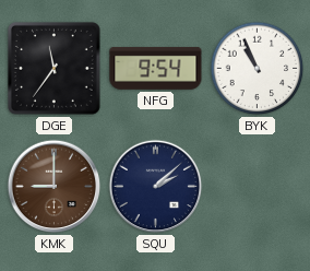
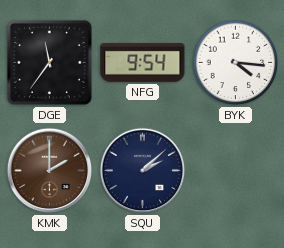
BYK: 10:56 -> 4:16
KMK: 9:00 -> 2:00
